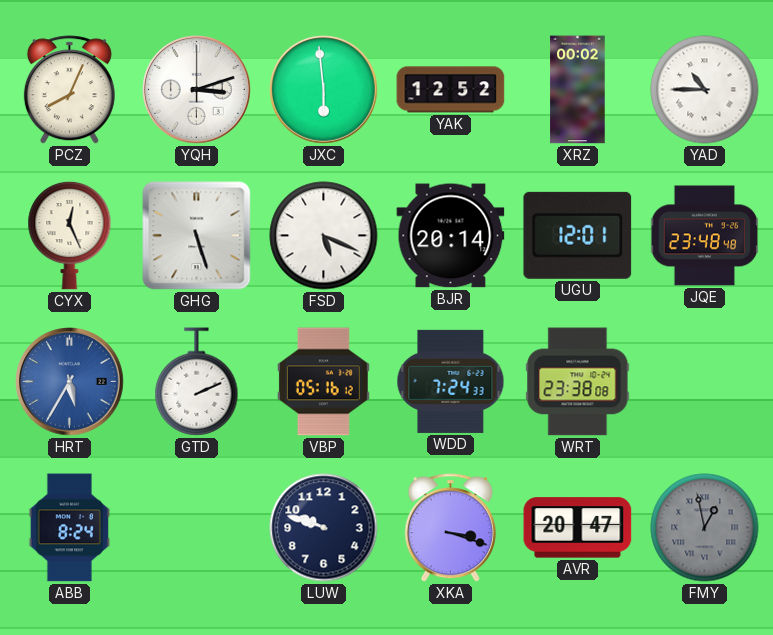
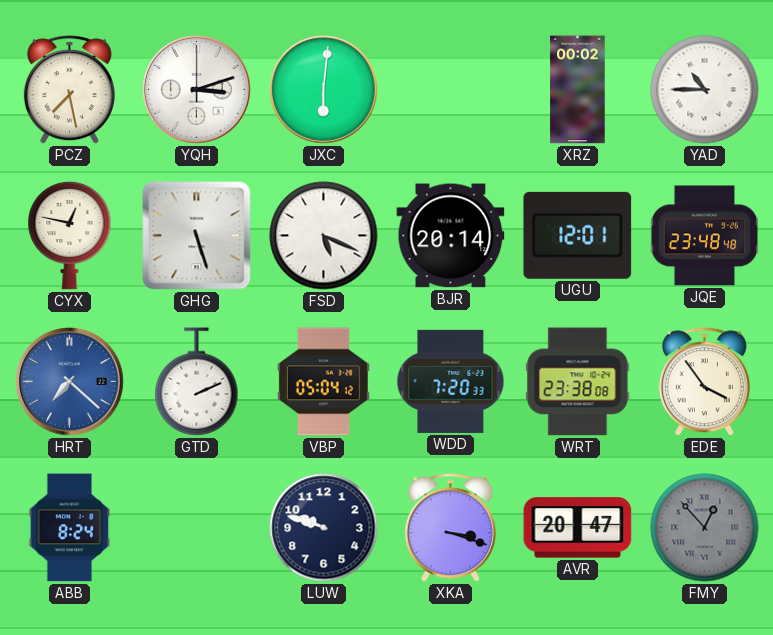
PCZ: 8:04 -> 7:28
JXC: 5:59 -> 6:01
YAK: 12:52 -> none
CYX: 12:26 -> 12:47
HRT: 5:35 -> 7:22
VBP: 05:16 -> 05:04
WDD: 7:24 -> 7:20
EDE: none -> 3:54
FMY: 12:58 -> 12:53
